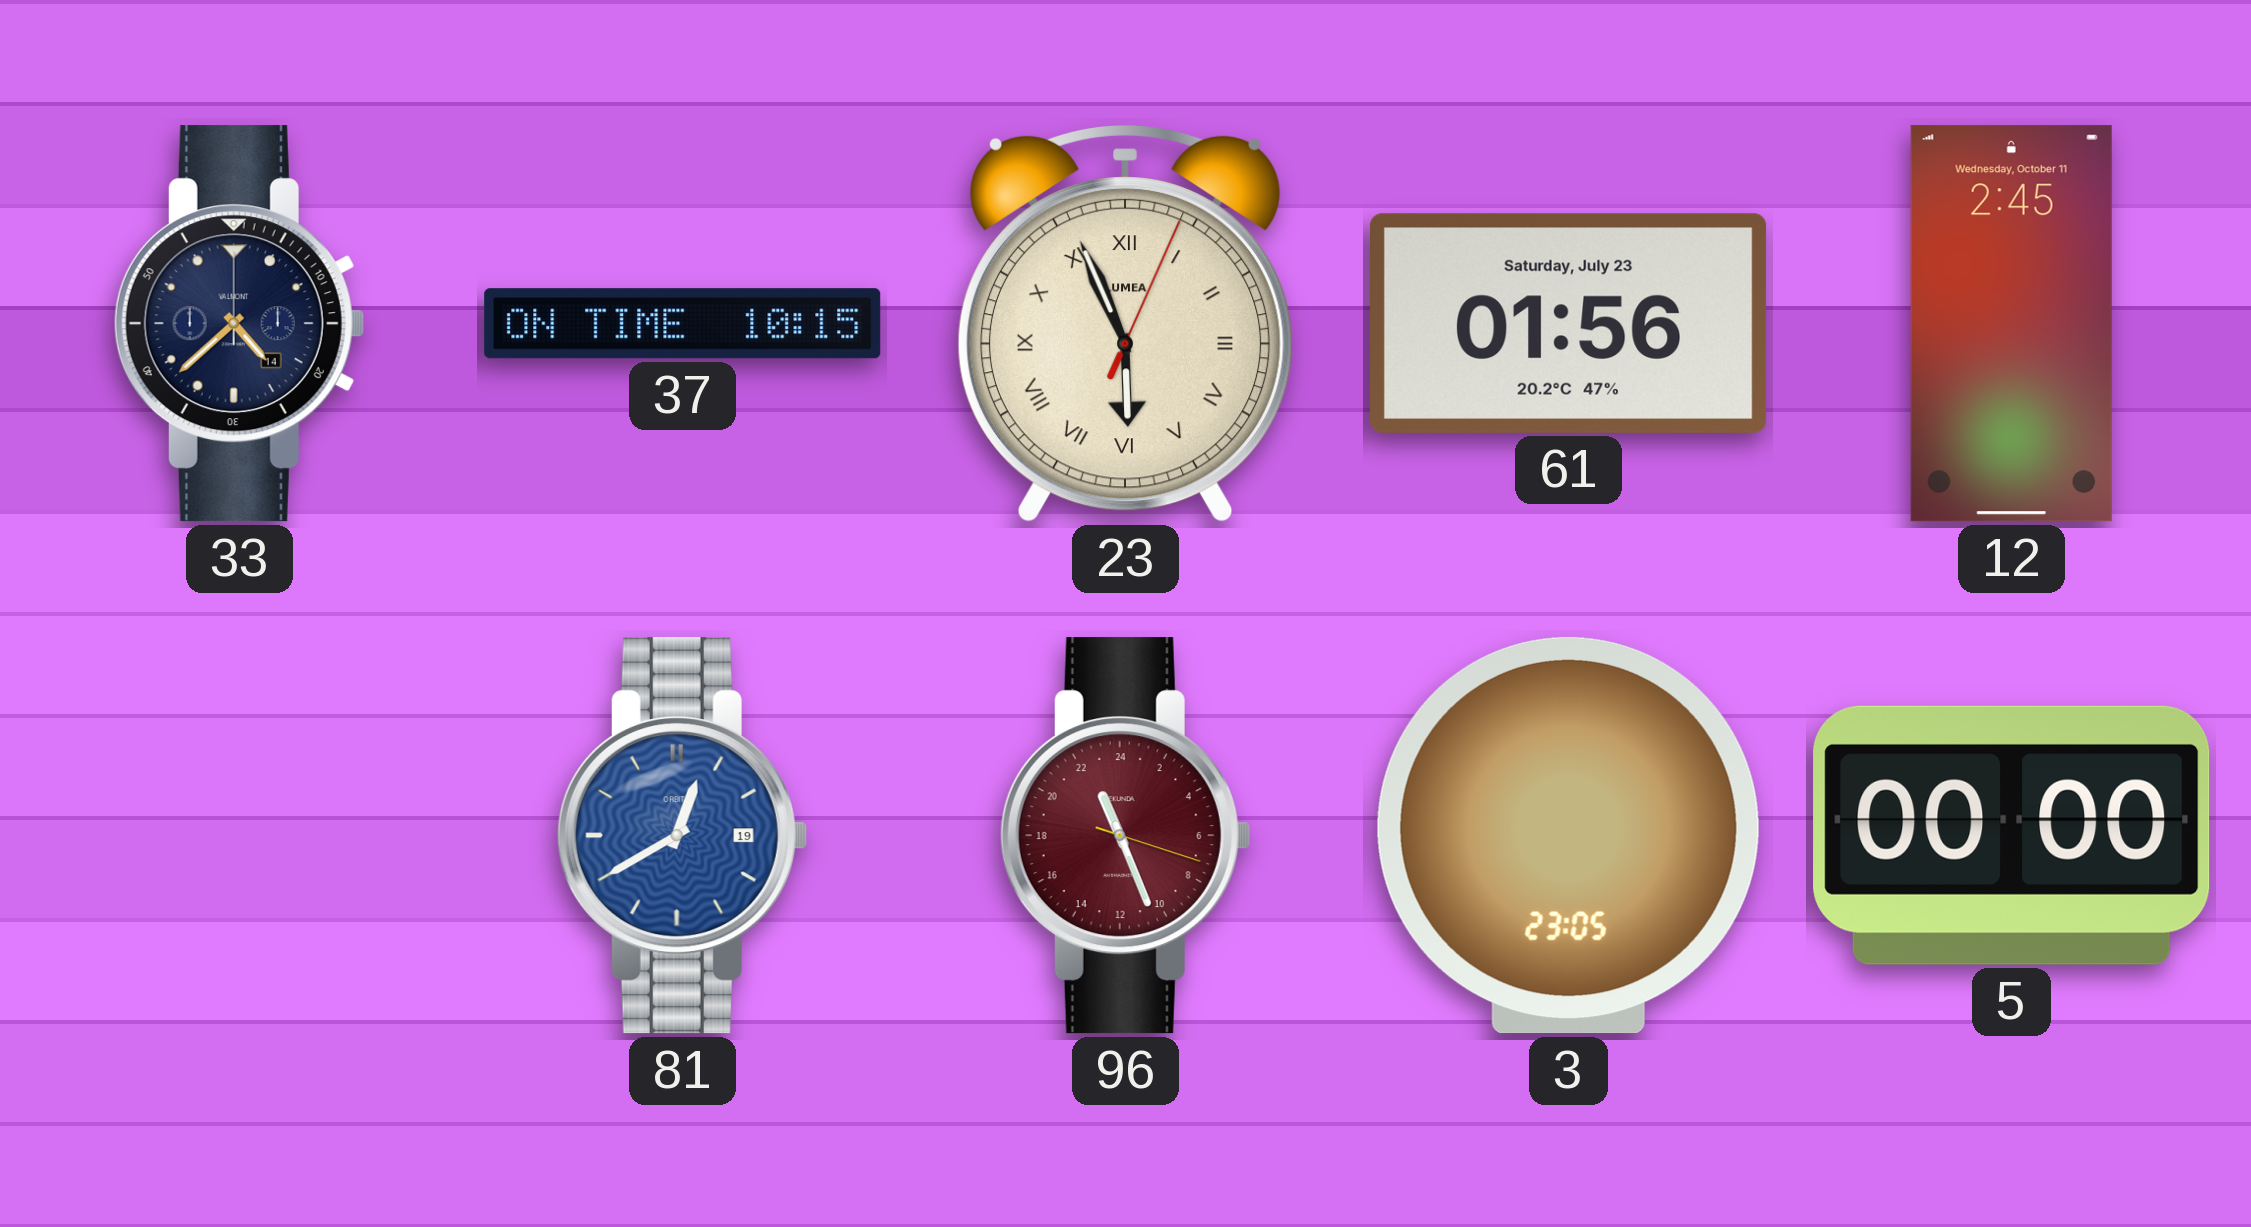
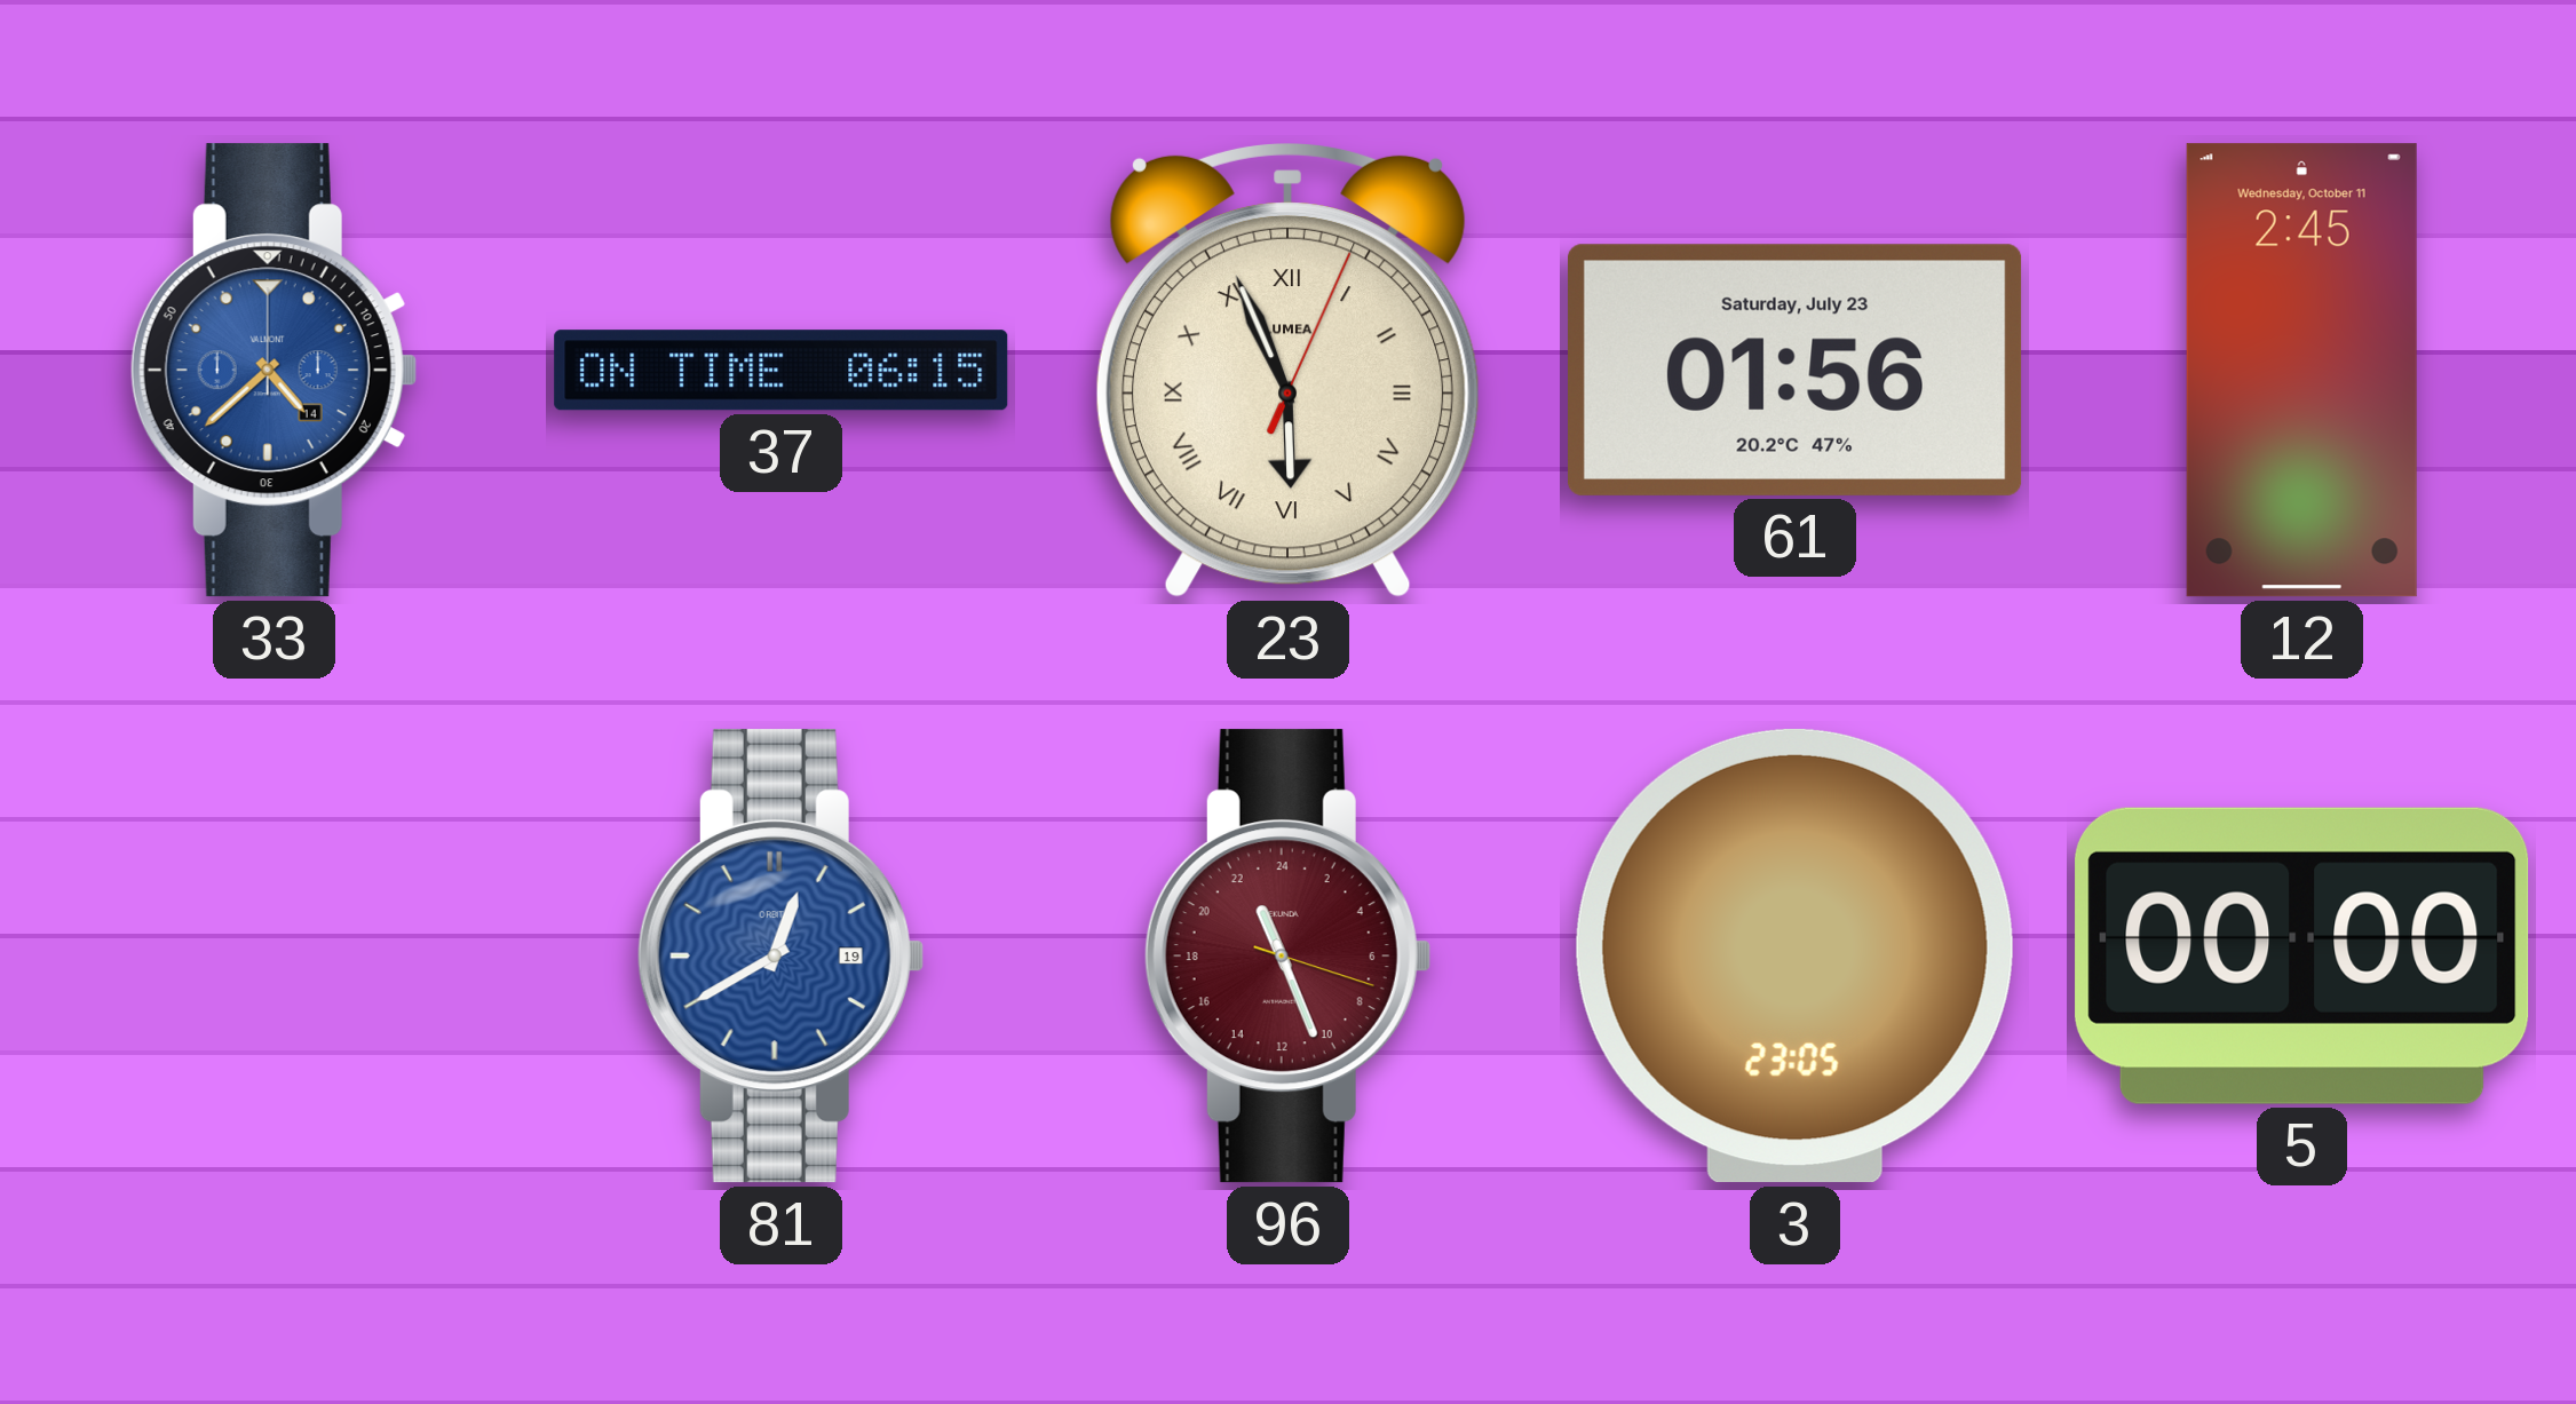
33 dial: navy -> blue
37: 10:15 -> 06:15
